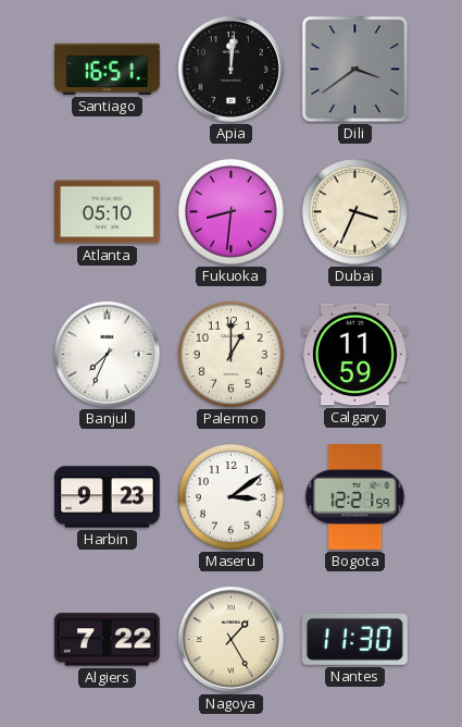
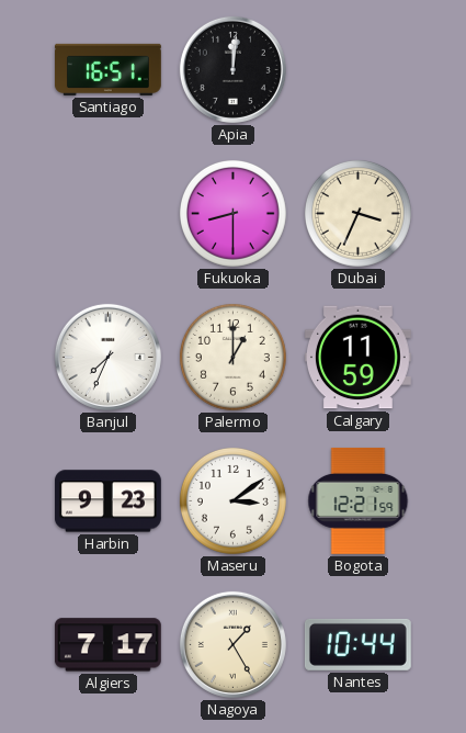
Dili: 3:39 -> none
Atlanta: 05:10 -> none
Fukuoka: 8:31 -> 8:30
Algiers: 7:22 -> 7:17
Nantes: 11:30 -> 10:44
